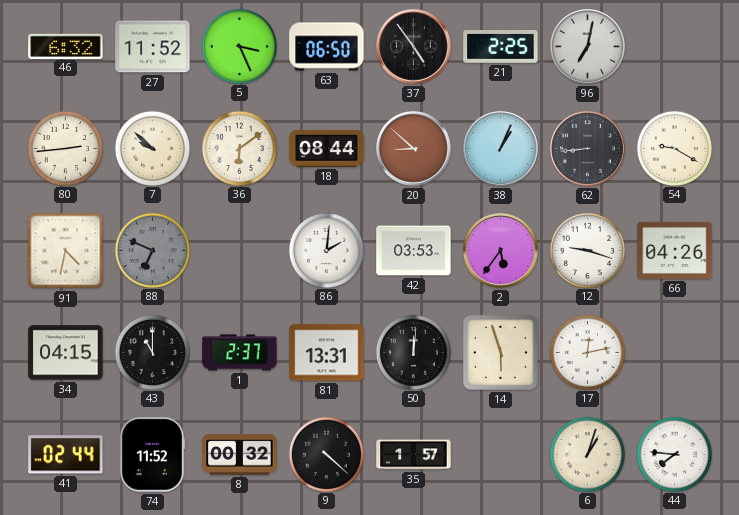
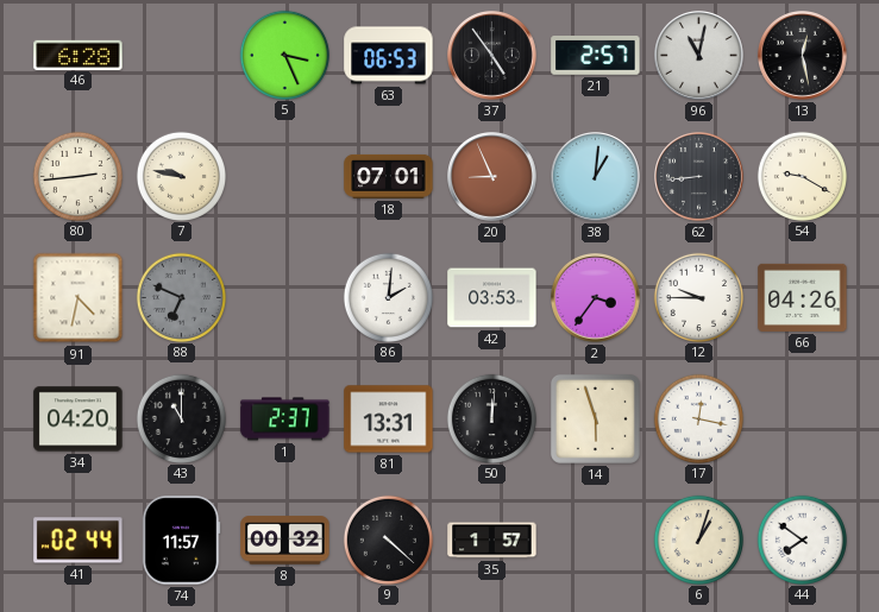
46: 6:32 -> 6:28
27: 11:52 -> none
63: 06:50 -> 06:53
21: 2:25 -> 2:57
96: 7:02 -> 11:02
13: none -> 12:28
7: 9:52 -> 9:47
36: 6:09 -> none
18: 08:44 -> 07:01
20: 8:52 -> 8:56
38: 1:04 -> 1:01
2: 5:36 -> 3:36
12: 9:18 -> 9:45
34: 04:15 -> 04:20
17: 12:13 -> 12:17
74: 11:52 -> 11:57
44: 7:46 -> 7:51
